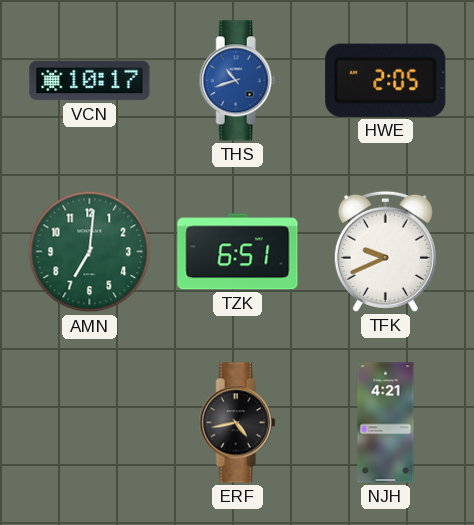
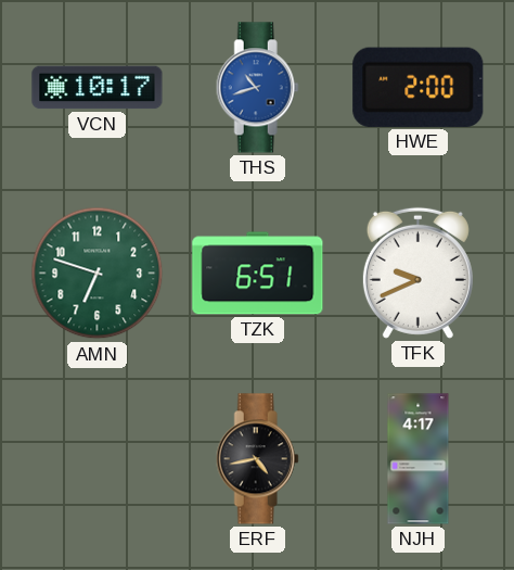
HWE: 2:05 -> 2:00
AMN: 7:01 -> 6:48
NJH: 4:21 -> 4:17
